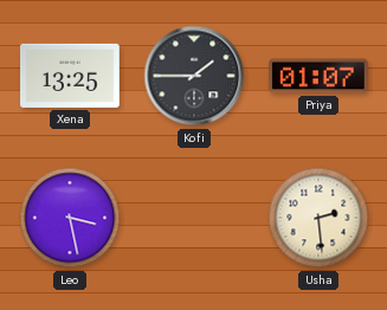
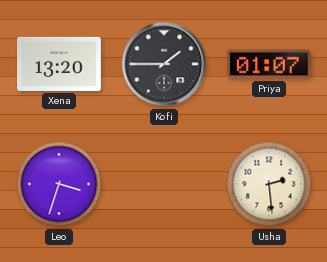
Xena: 13:25 -> 13:20
Leo: 3:28 -> 3:33
